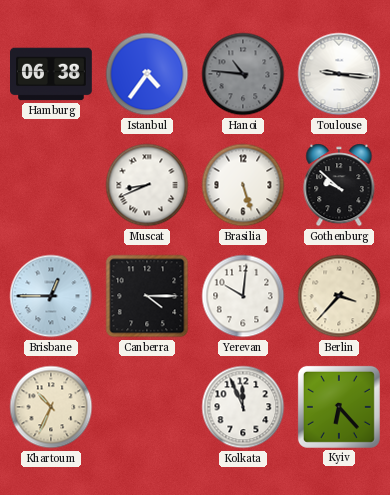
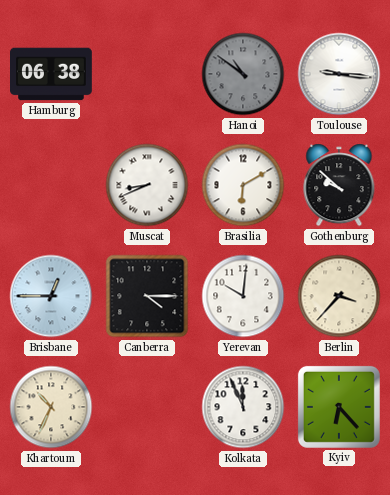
Istanbul: 4:36 -> none
Hanoi: 10:46 -> 10:51
Brasilia: 5:27 -> 6:10
